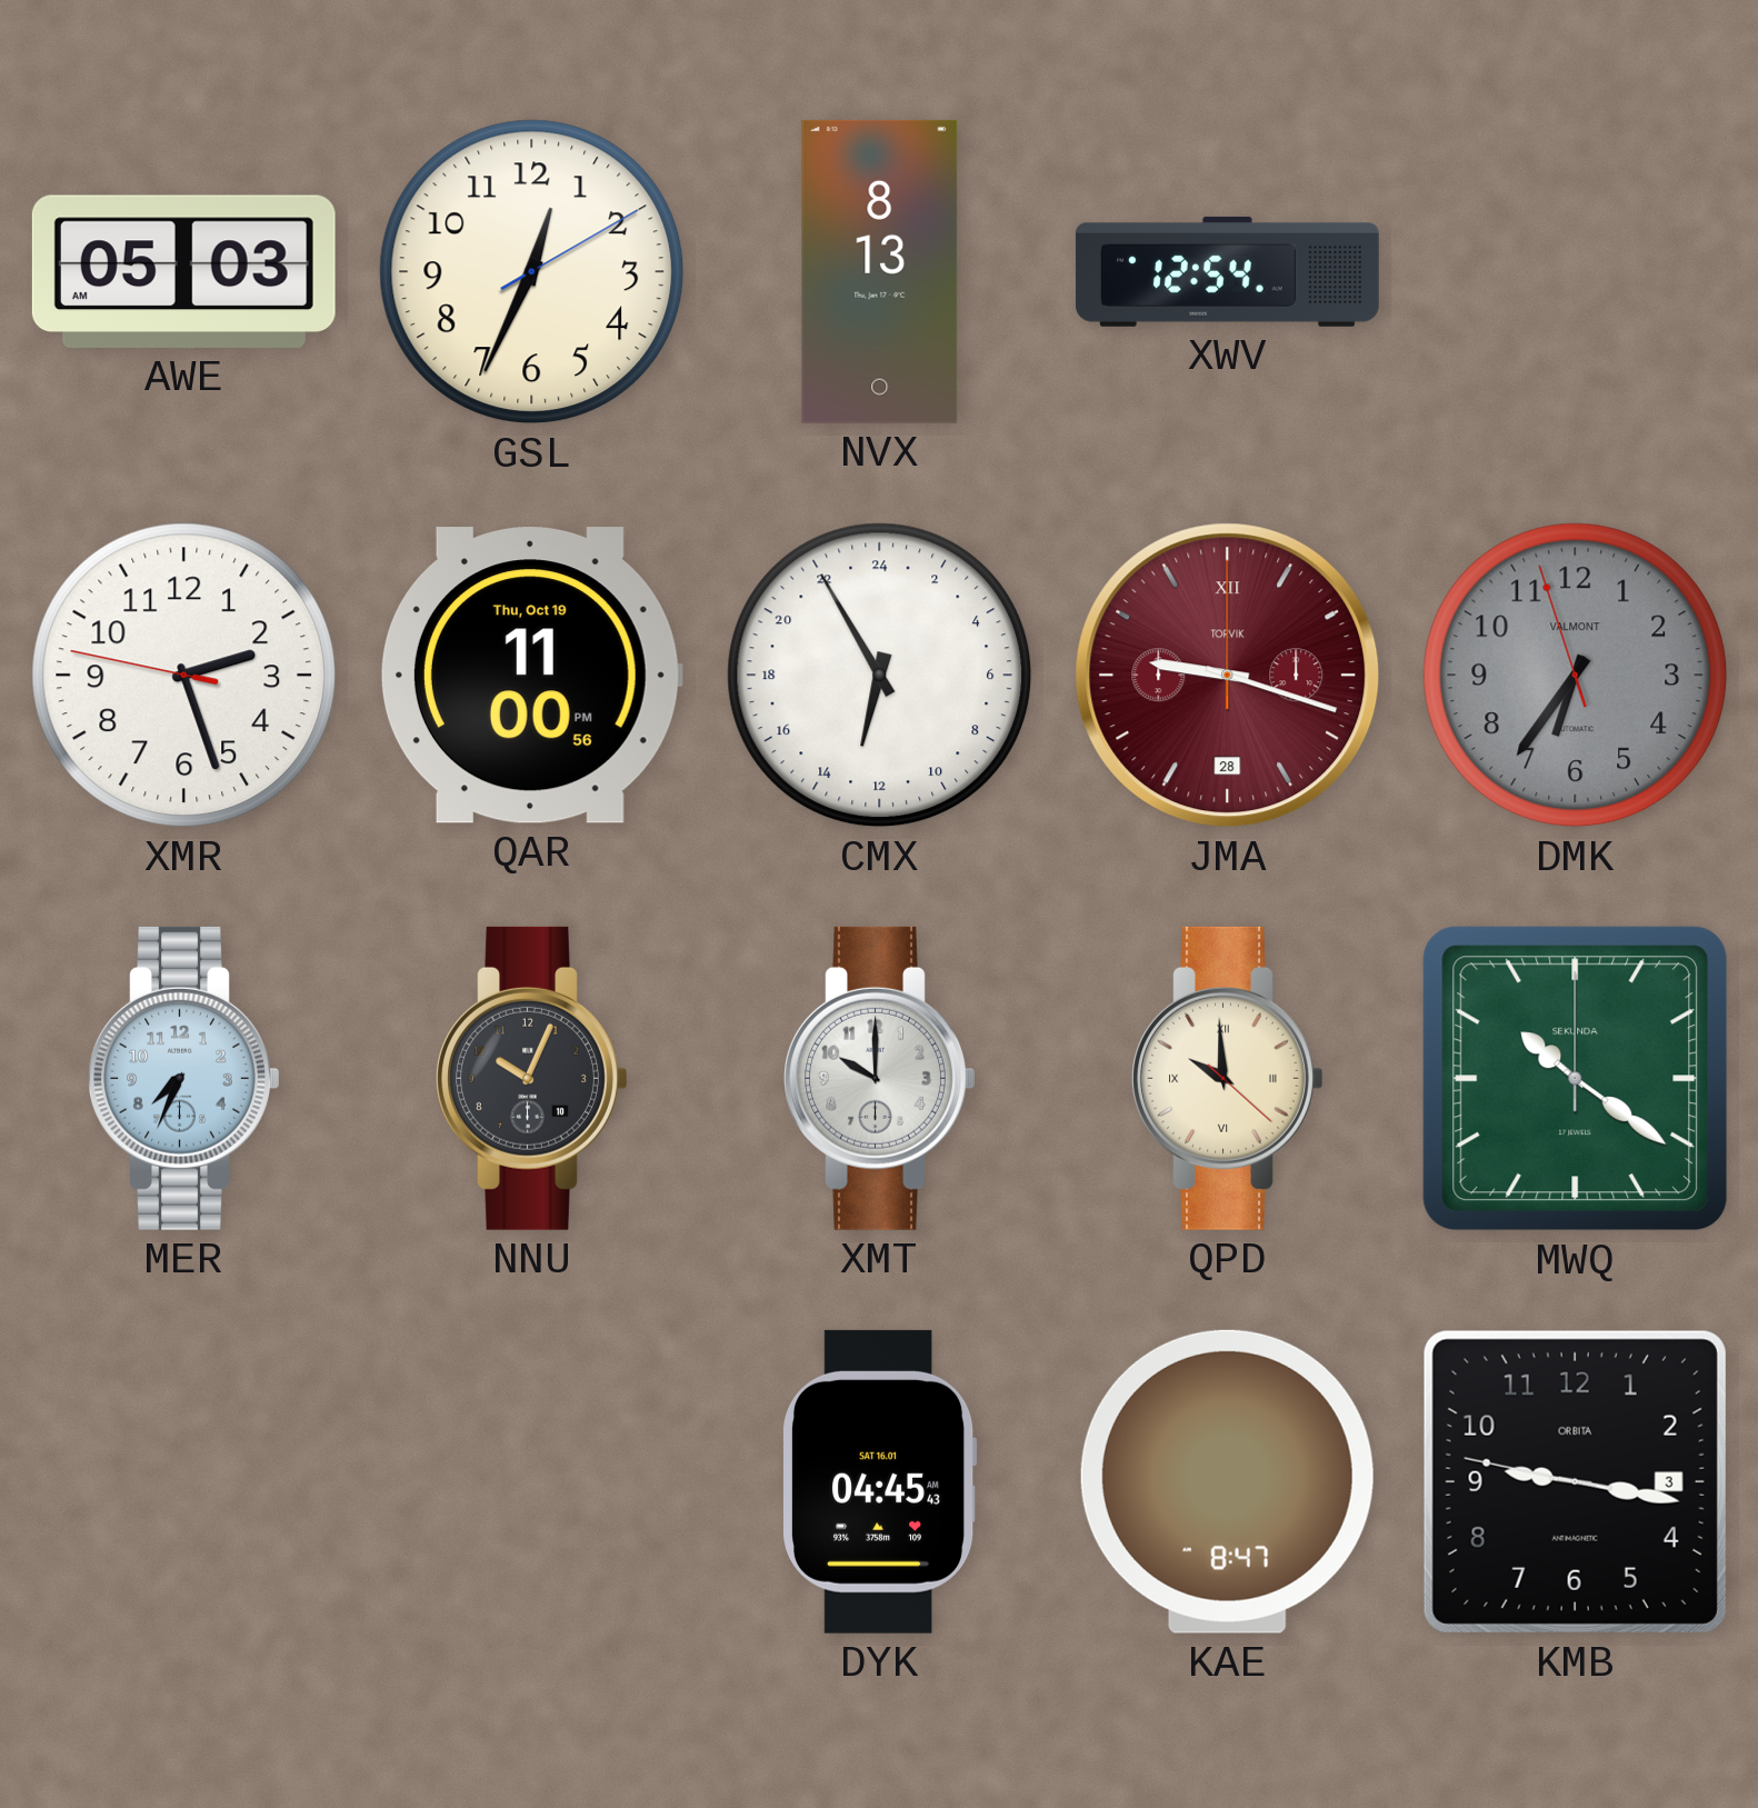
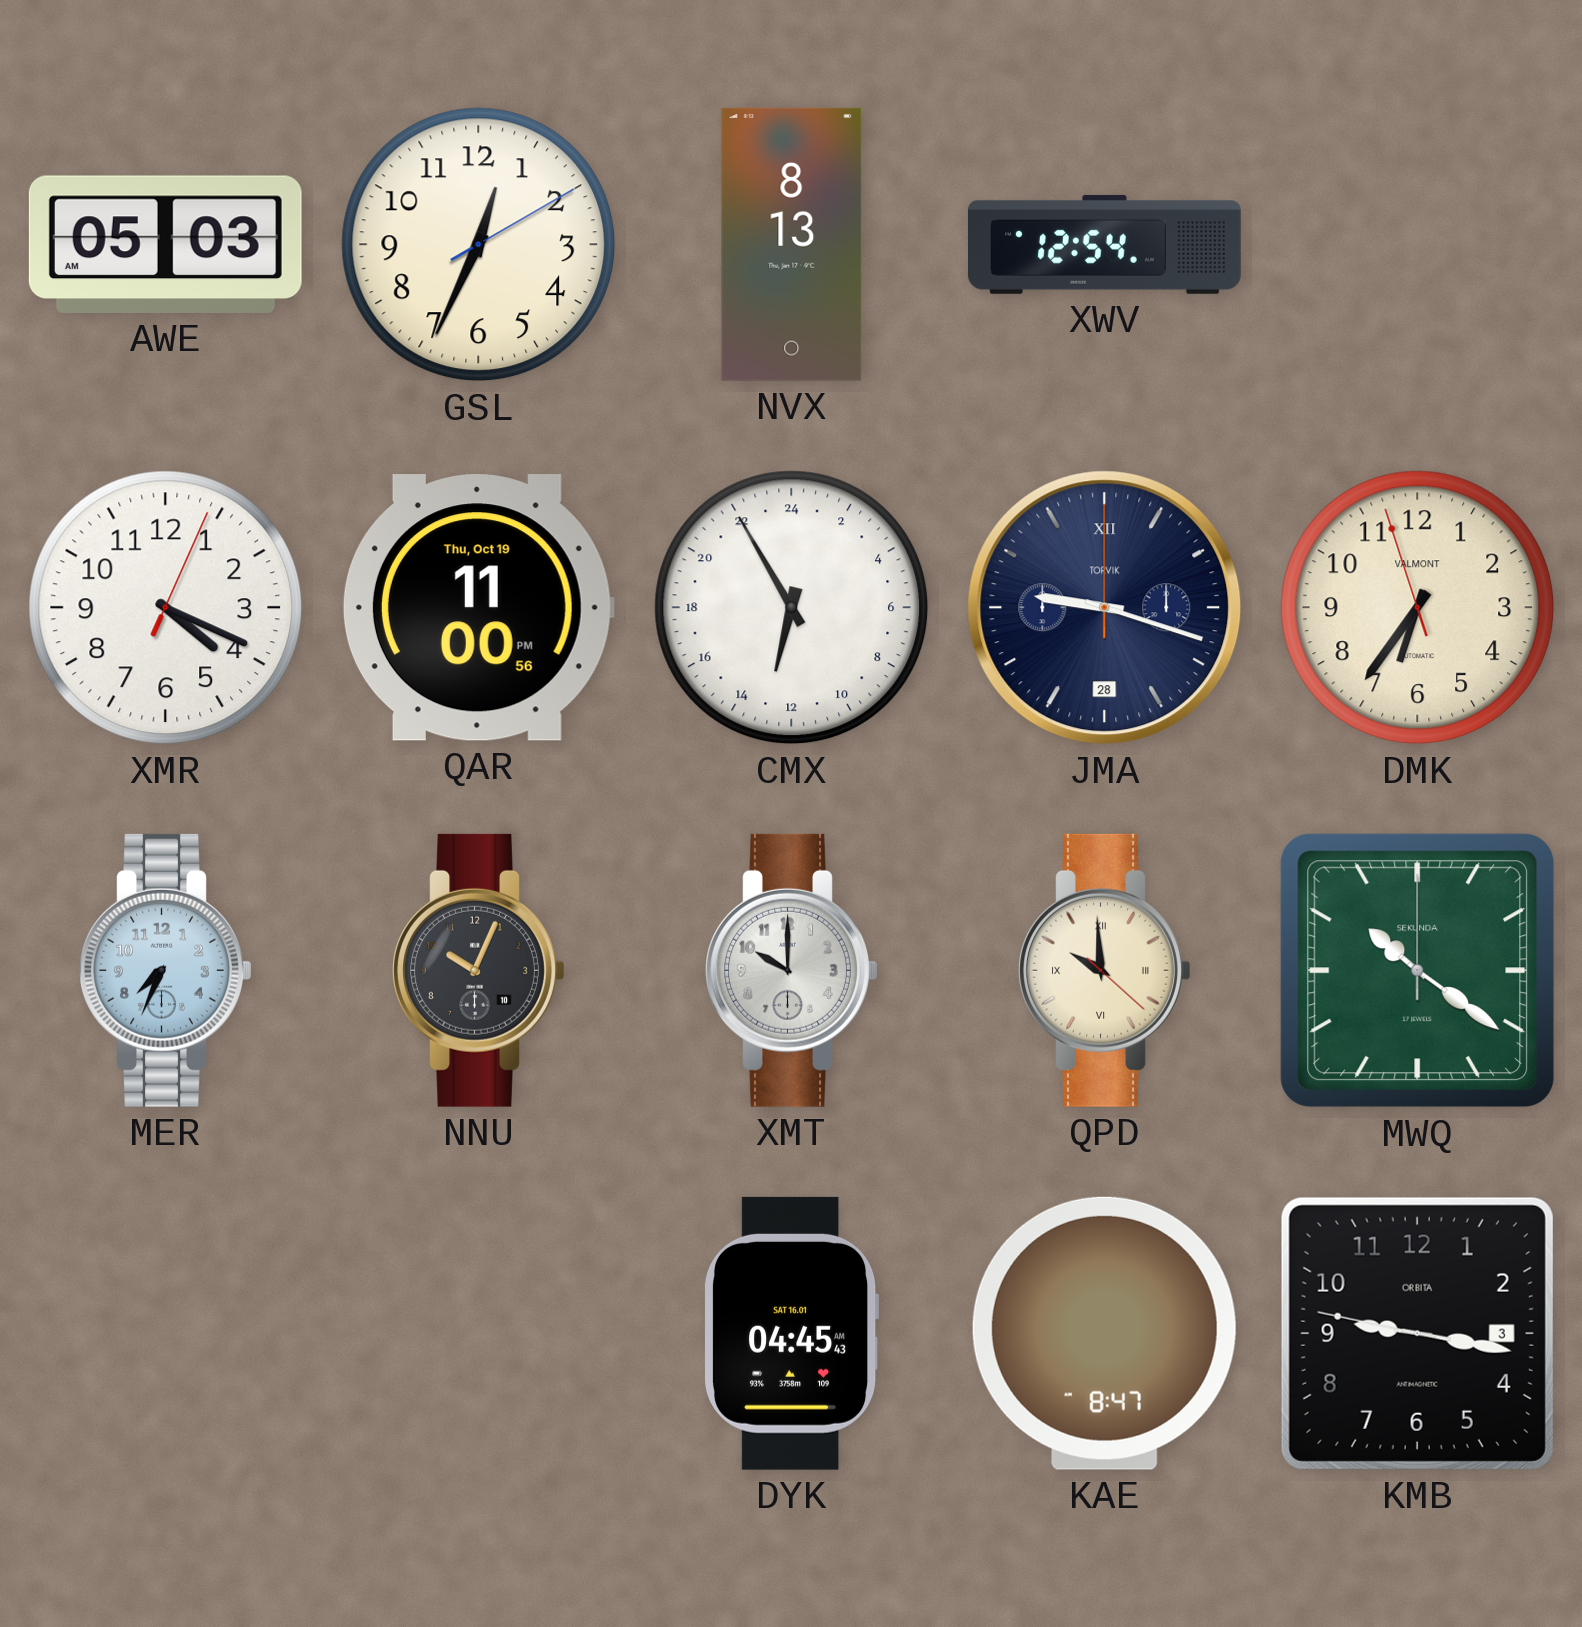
XMR: 2:26 -> 4:19
JMA dial: burgundy -> navy
DMK dial: grey -> cream
